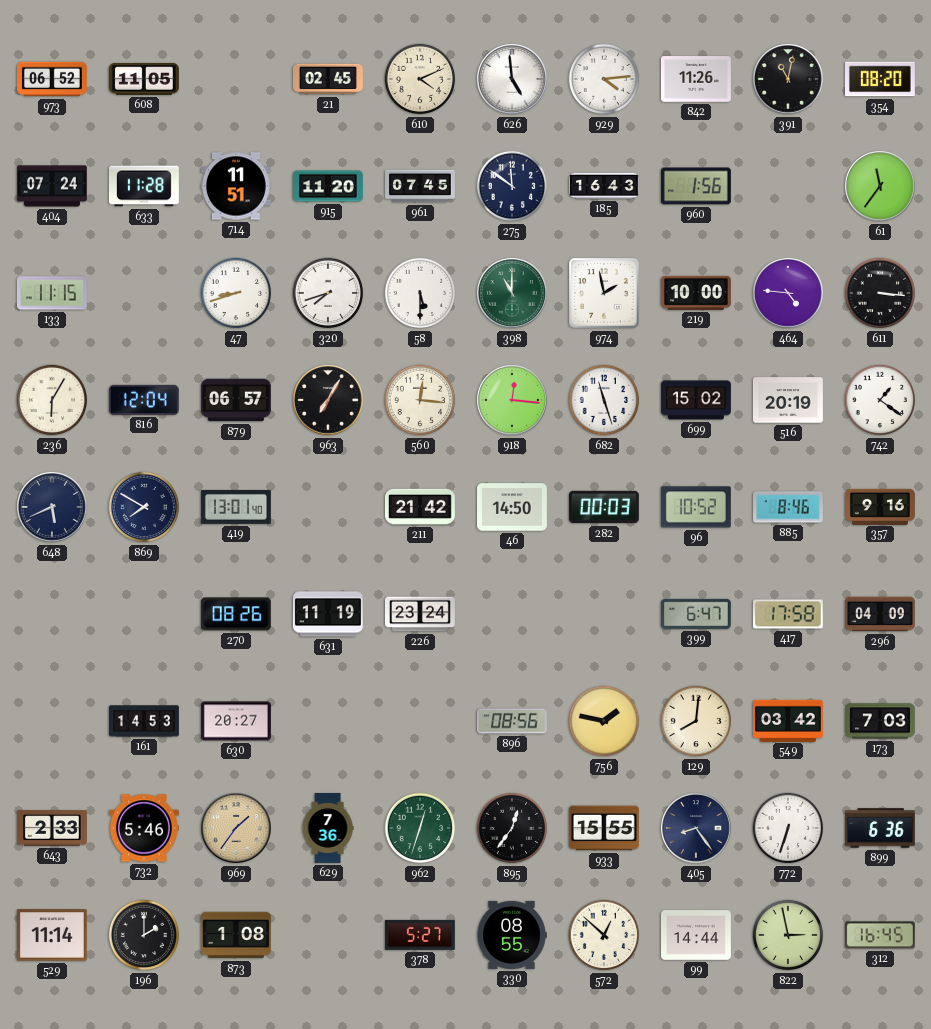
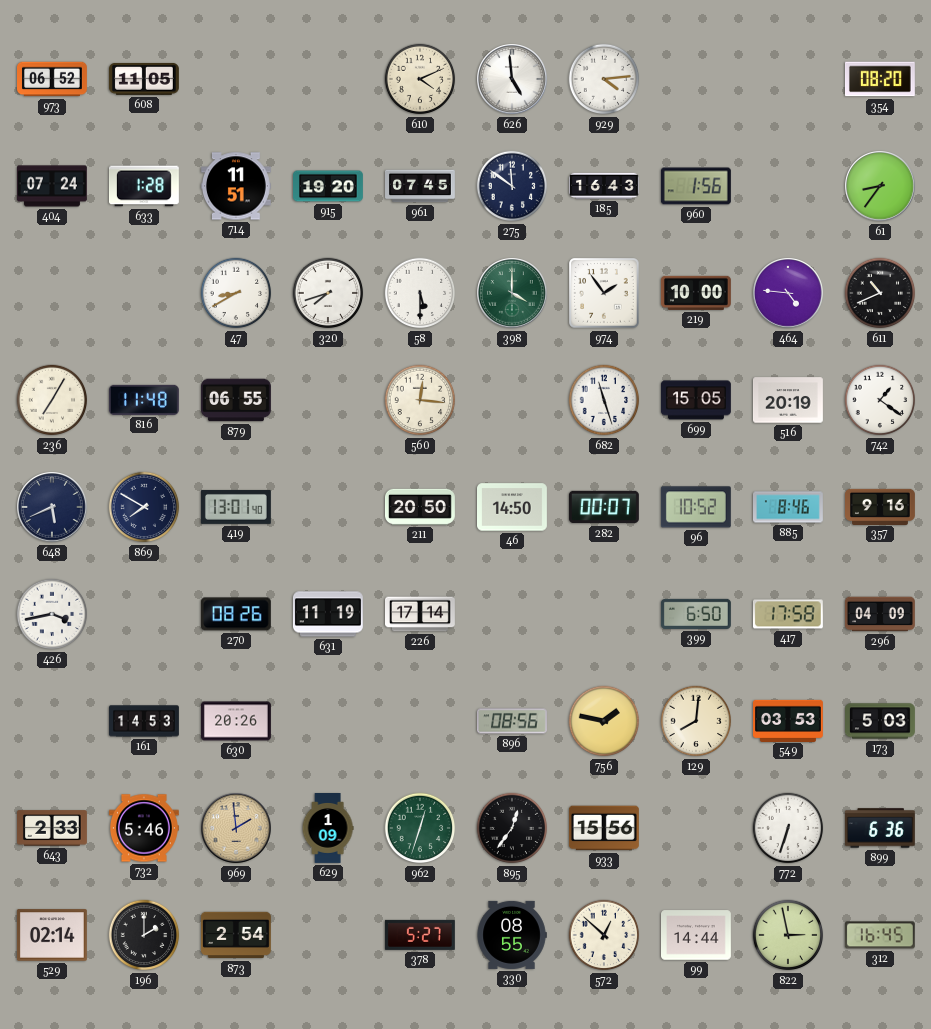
21: 02:45 -> none
842: 11:26 -> none
391: 11:02 -> none
633: 11:28 -> 1:28
915: 11:20 -> 19:20
61: 11:36 -> 8:36
133: 11:15 -> none
47: 8:42 -> 8:40
398: 11:00 -> 4:00
974: 1:58 -> 1:54
611: 3:16 -> 10:41
236: 6:05 -> 7:05
816: 12:04 -> 11:48
879: 06:57 -> 06:55
963: 7:05 -> none
918: 12:16 -> none
699: 15:02 -> 15:05
211: 21:42 -> 20:50
282: 00:03 -> 00:07
426: none -> 3:43
226: 23:24 -> 17:14
399: 6:47 -> 6:50
630: 20:27 -> 20:26
549: 03:42 -> 03:53
173: 7:03 -> 5:03
969: 1:36 -> 1:59
629: 7:36 -> 1:09
933: 15:55 -> 15:56
405: 8:24 -> none
529: 11:14 -> 02:14
873: 1:08 -> 2:54
